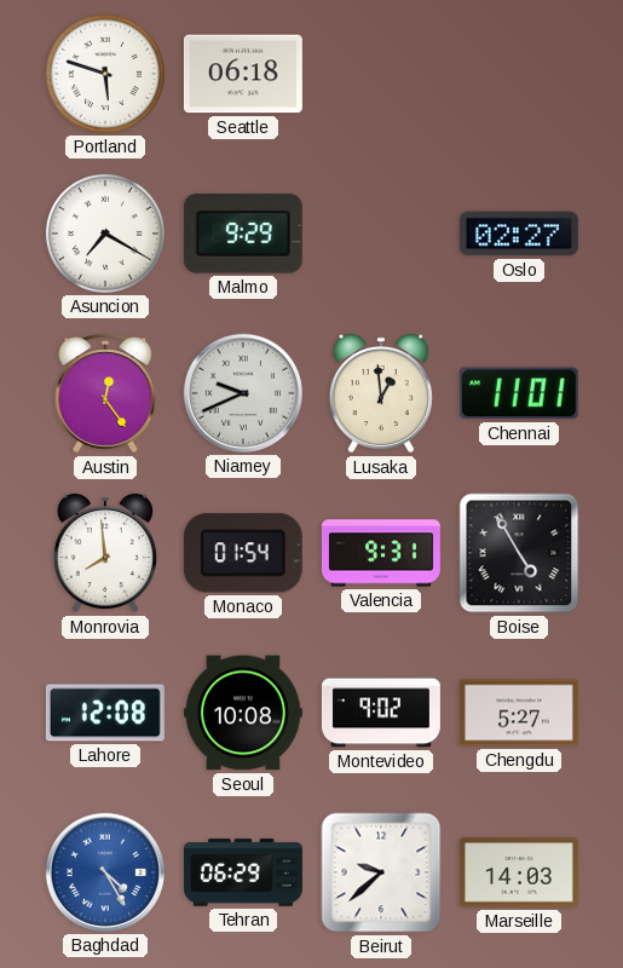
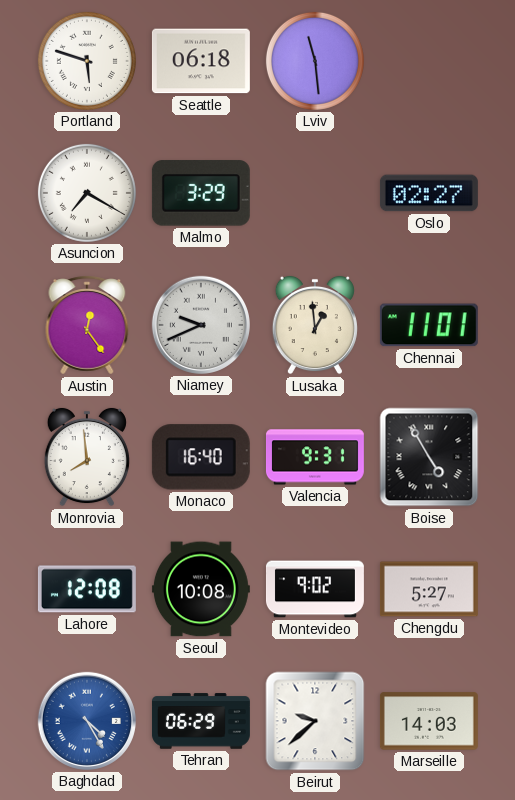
Lviv: none -> 11:29
Malmo: 9:29 -> 3:29
Monaco: 01:54 -> 16:40
